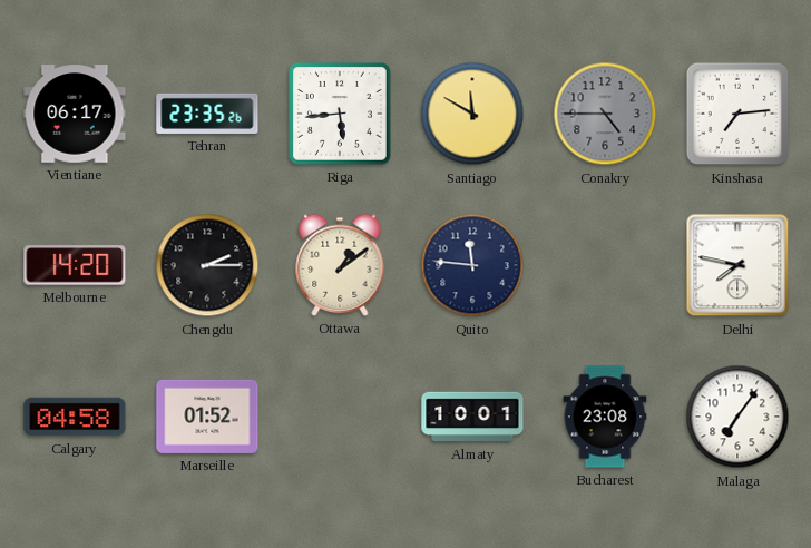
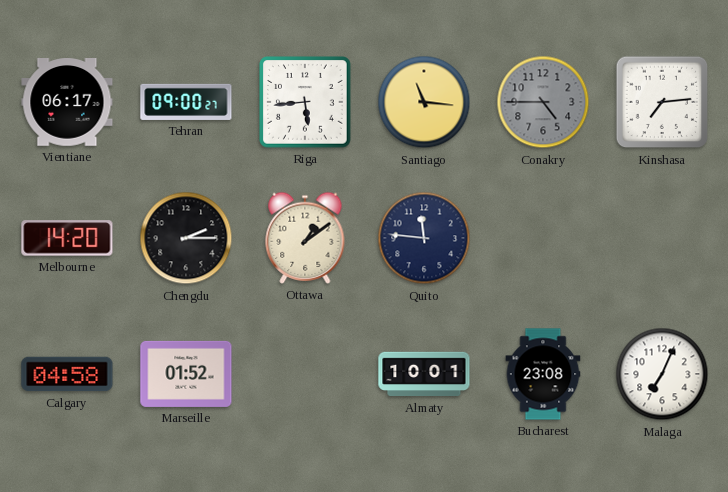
Tehran: 23:35 -> 09:00
Santiago: 11:50 -> 11:16
Delhi: 7:47 -> none
Malaga: 7:06 -> 7:04
